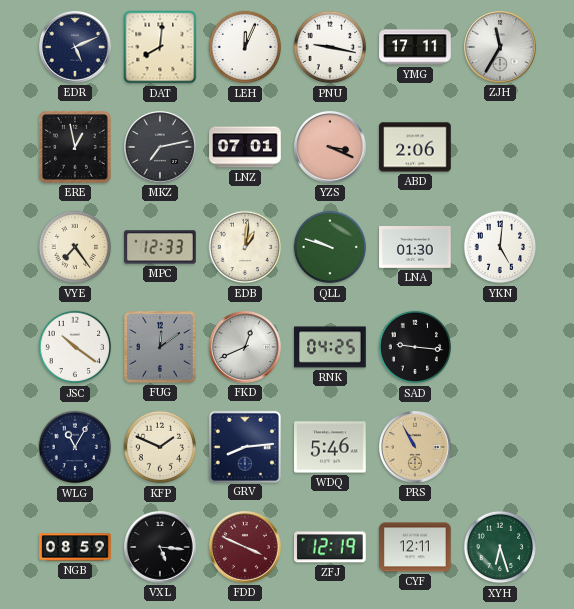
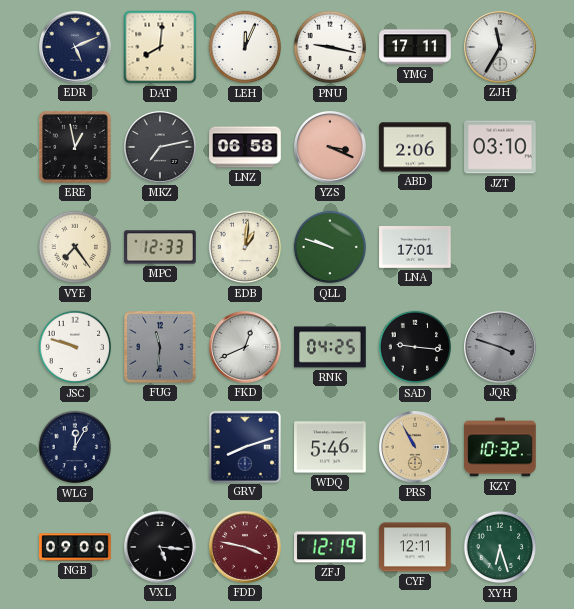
LNZ: 07:01 -> 06:58
JZT: none -> 03:10
LNA: 01:30 -> 17:01
YKN: 5:01 -> none
JSC: 10:21 -> 9:48
FUG: 12:09 -> 11:31
JQR: none -> 3:48
WLG: 11:05 -> 12:05
KFP: 1:49 -> none
GRV: 8:14 -> 8:12
KZY: none -> 10:32
NGB: 08:59 -> 09:00
FDD: 3:49 -> 3:47
